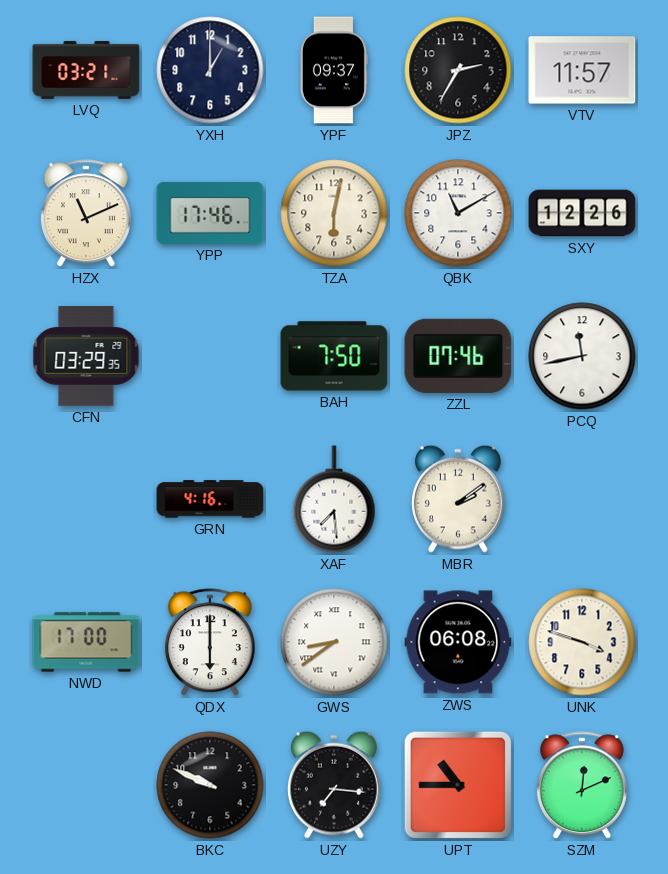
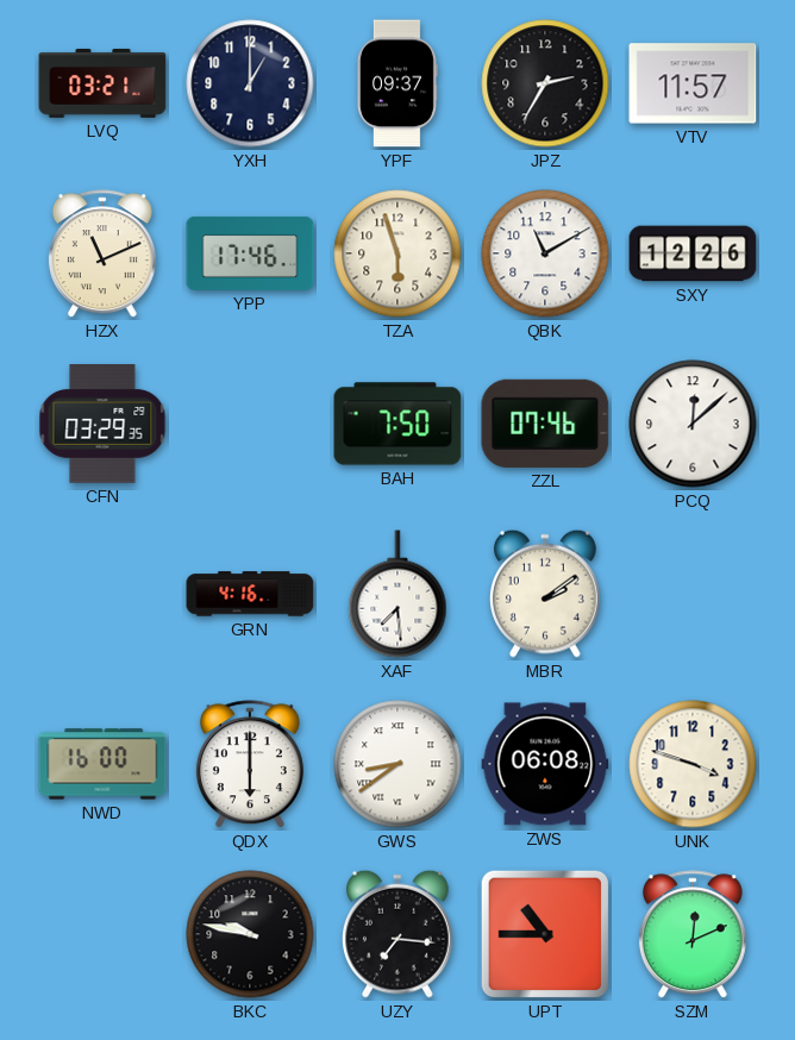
TZA: 6:02 -> 5:57
PCQ: 11:43 -> 12:08
NWD: 17:00 -> 16:00
BKC: 9:49 -> 9:47
